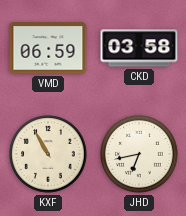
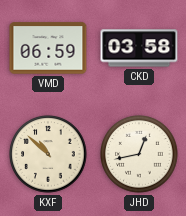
KXF: 10:55 -> 10:52
JHD: 6:43 -> 12:43
